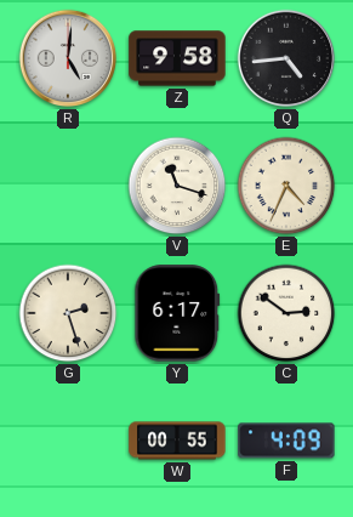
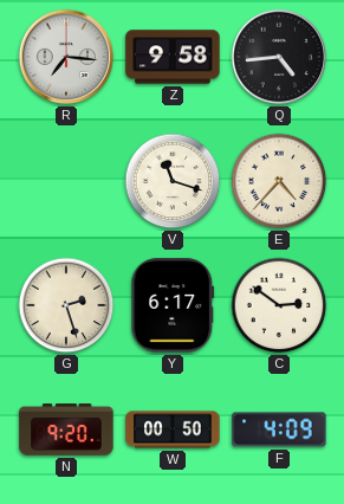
R: 5:01 -> 7:16
E: 4:34 -> 4:37
N: none -> 9:20
W: 00:55 -> 00:50
